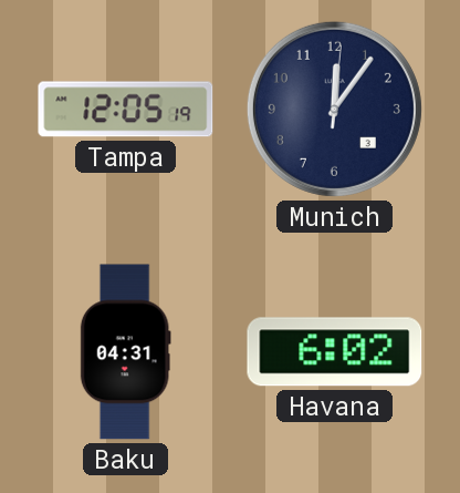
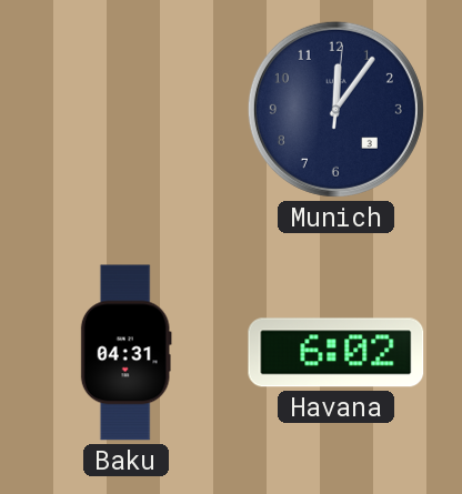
Tampa: 12:05 -> none
